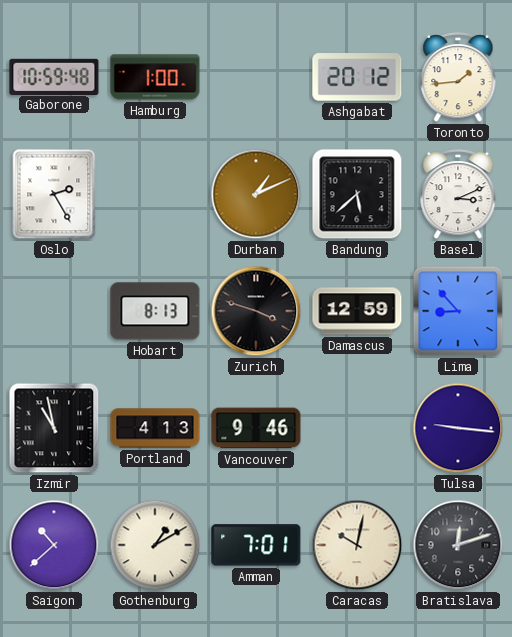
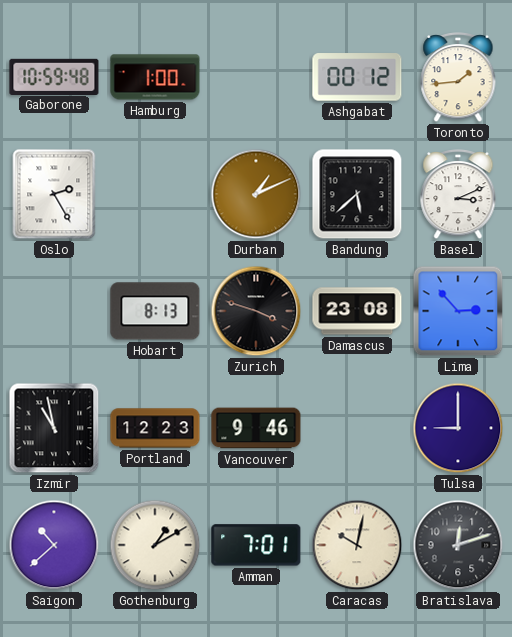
Ashgabat: 20:12 -> 00:12
Damascus: 12:59 -> 23:08
Lima: 8:53 -> 2:53
Portland: 4:13 -> 12:23
Tulsa: 9:16 -> 9:00
